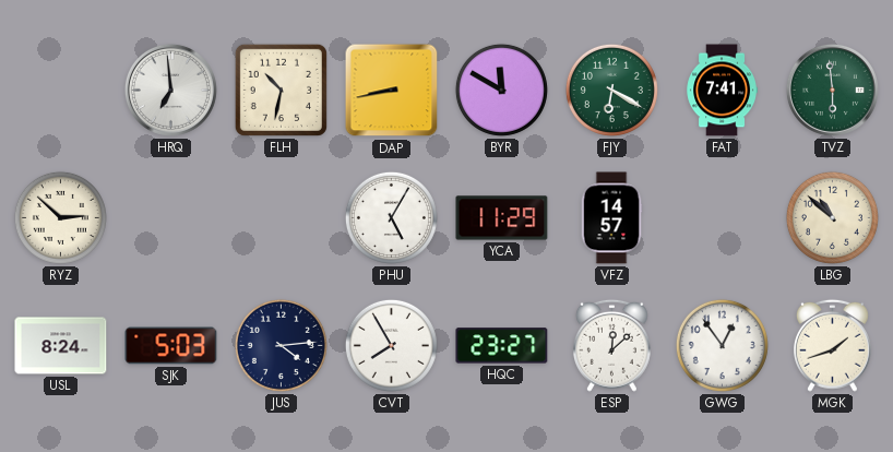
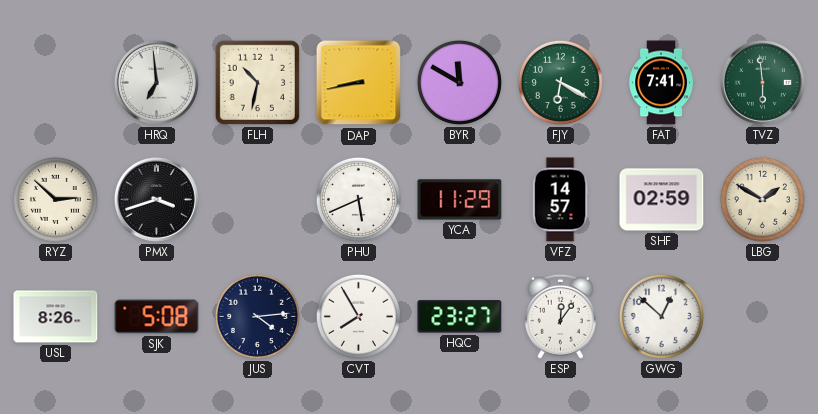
PMX: none -> 3:42
PHU: 5:05 -> 5:41
SHF: none -> 02:59
LBG: 10:52 -> 1:50
USL: 8:24 -> 8:26
SJK: 5:03 -> 5:08
ESP: 12:08 -> 12:06
GWG: 12:54 -> 12:52
MGK: 1:42 -> none
